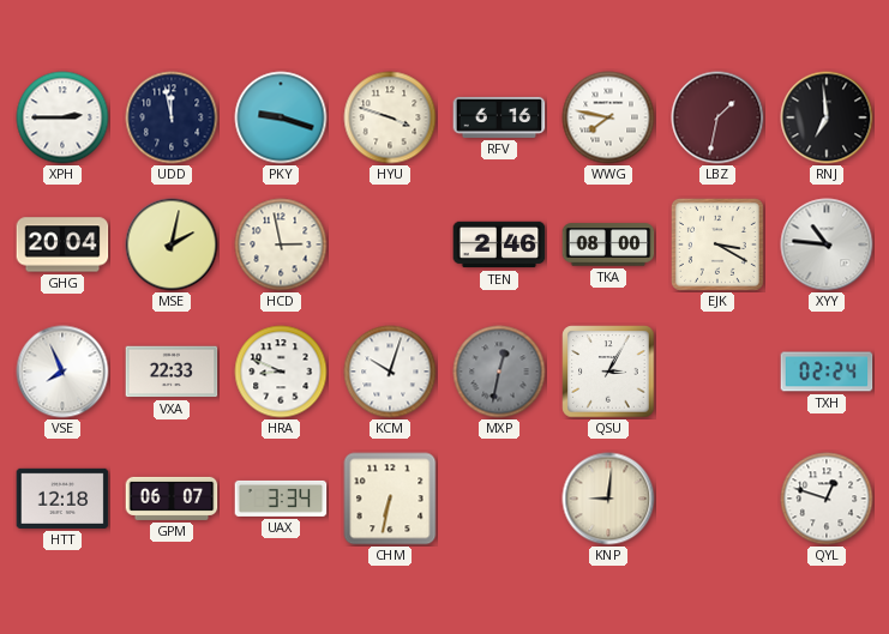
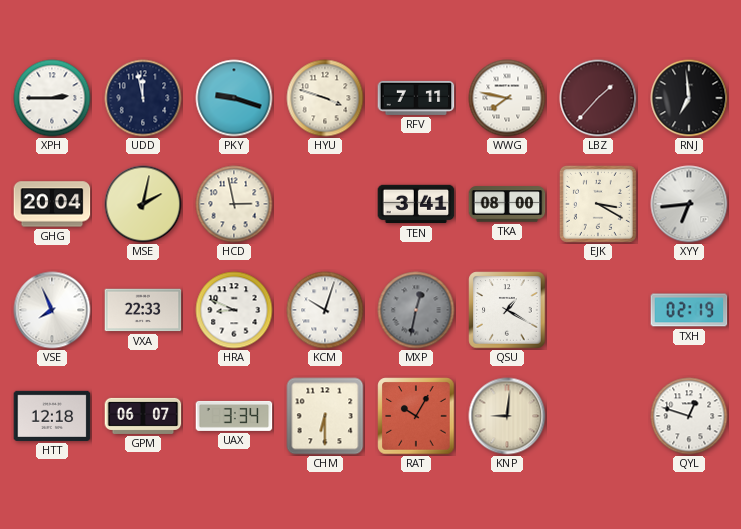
RFV: 6:16 -> 7:11
LBZ: 1:32 -> 1:37
TEN: 2:46 -> 3:41
XYY: 10:46 -> 6:44
QSU: 3:05 -> 1:20
TXH: 02:24 -> 02:19
CHM: 6:32 -> 6:30
RAT: none -> 10:05
